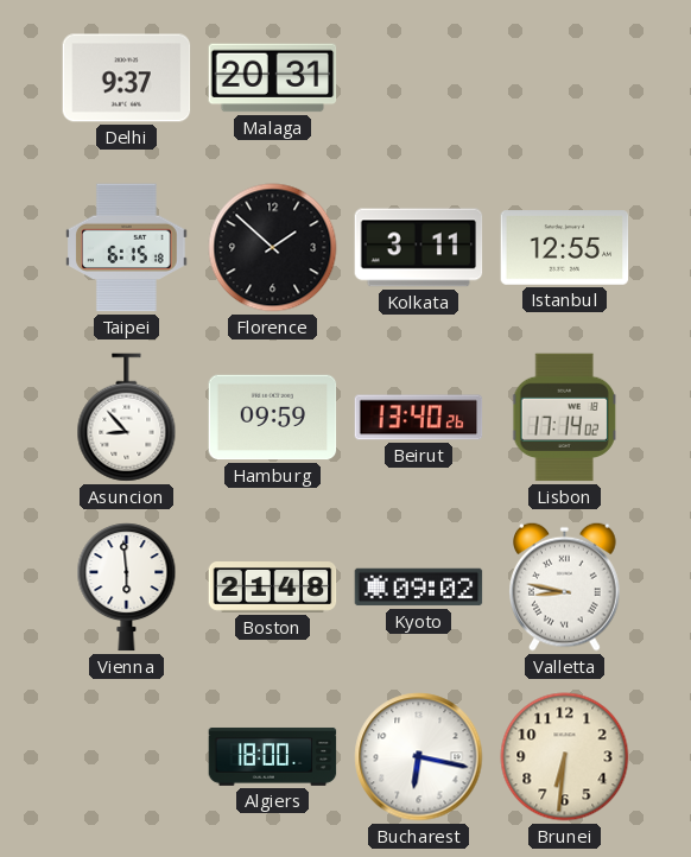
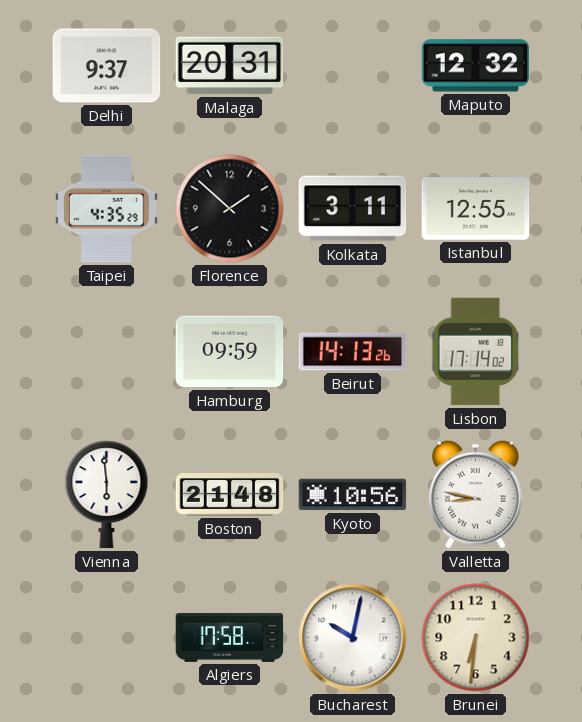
Maputo: none -> 12:32
Taipei: 6:15 -> 4:35
Asuncion: 8:53 -> none
Beirut: 13:40 -> 14:13
Kyoto: 09:02 -> 10:56
Algiers: 18:00 -> 17:58
Bucharest: 6:17 -> 10:02
